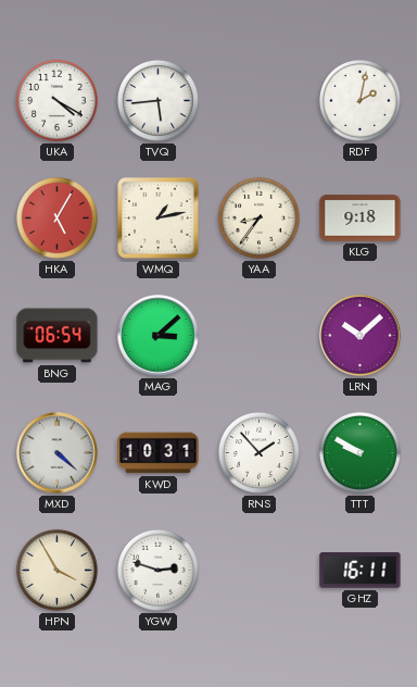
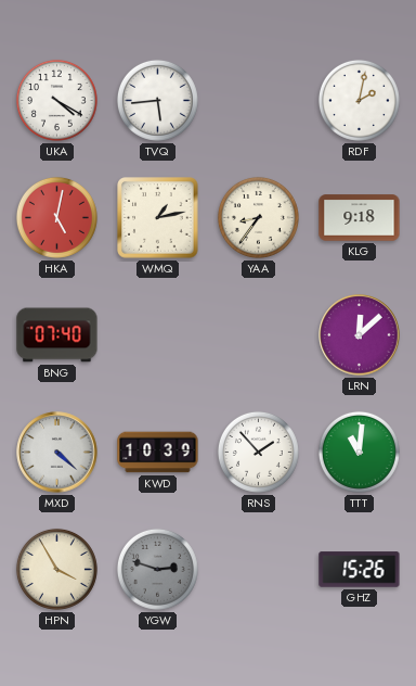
HKA: 5:05 -> 5:02
BNG: 06:54 -> 07:40
MAG: 3:08 -> none
LRN: 10:08 -> 12:08
KWD: 10:31 -> 10:39
TTT: 9:50 -> 11:01
YGW dial: white -> grey
GHZ: 16:11 -> 15:26
